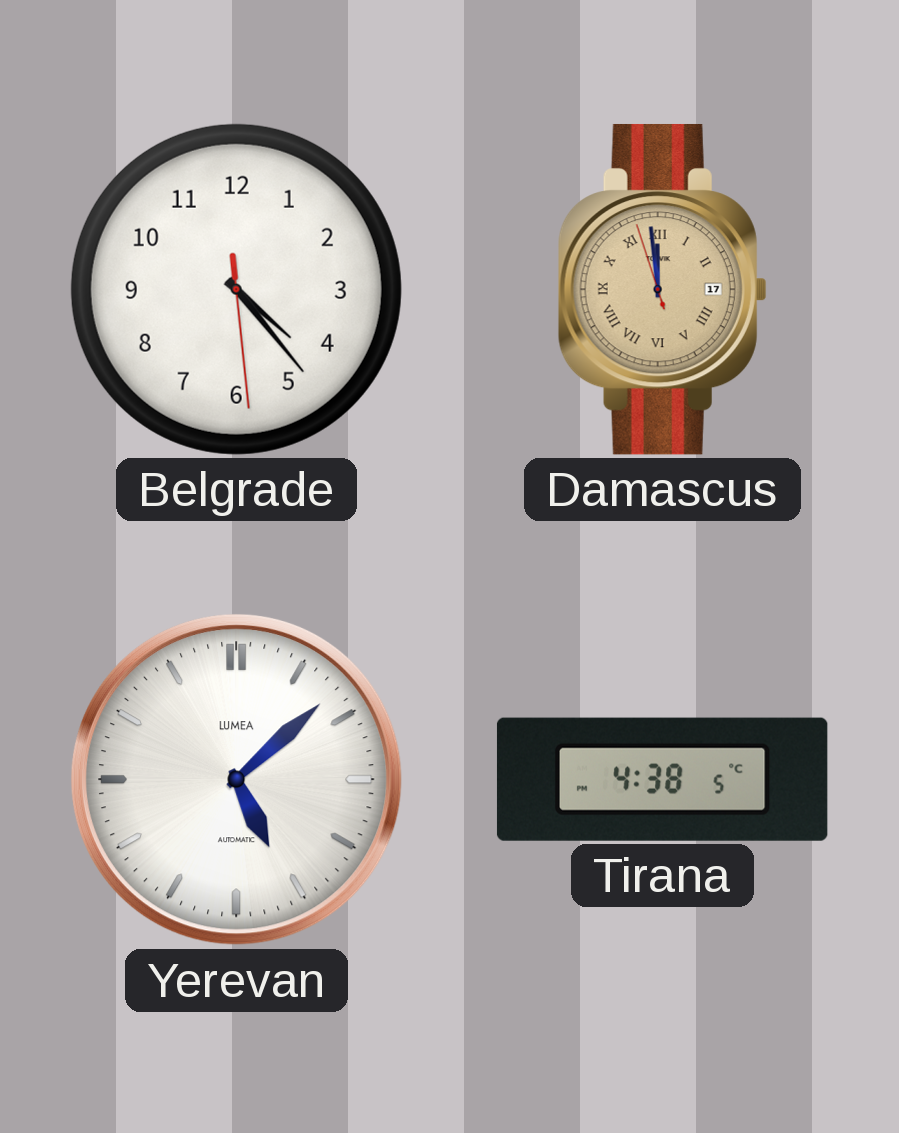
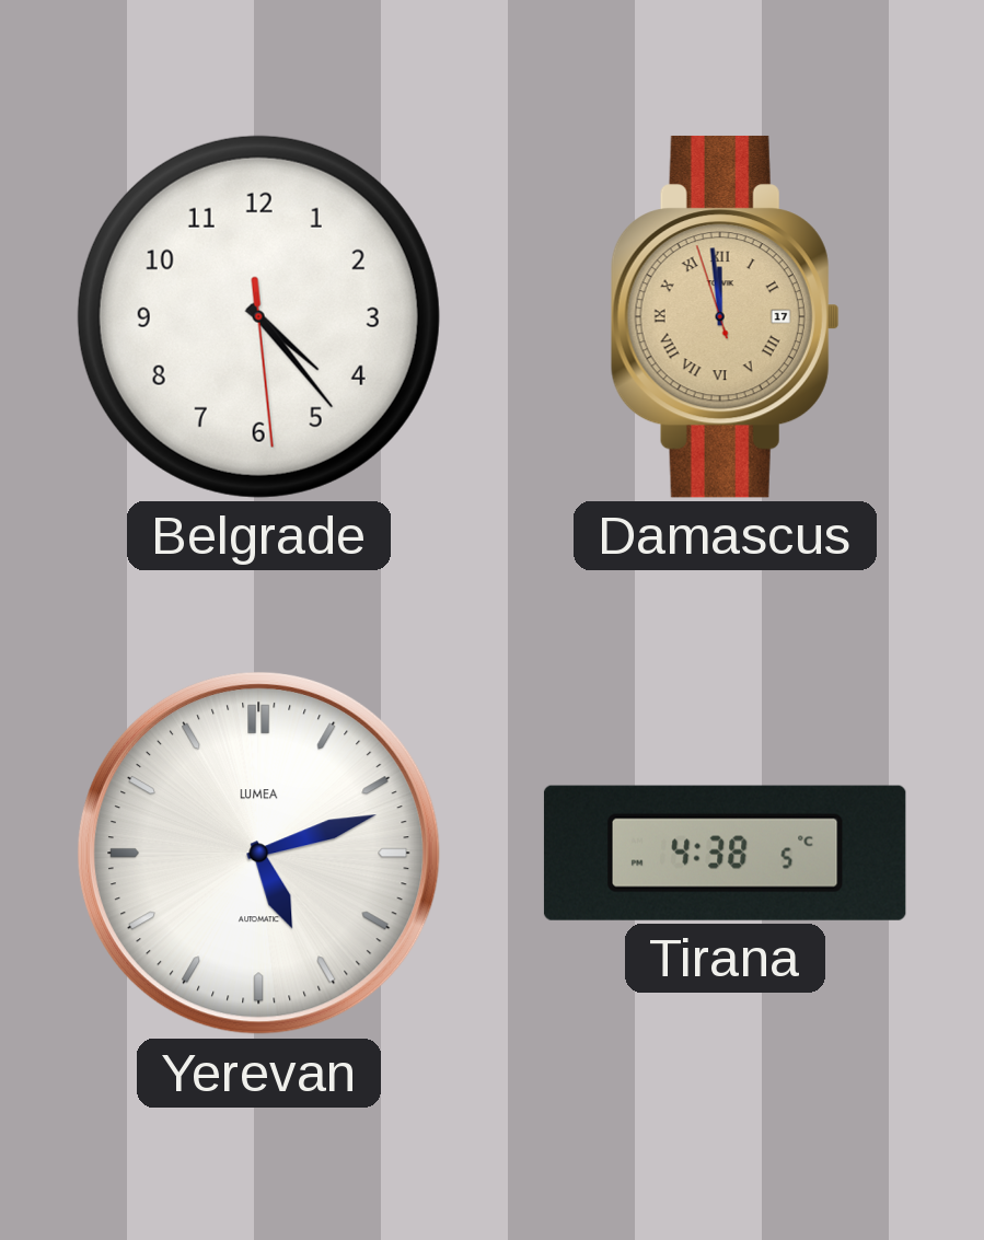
Yerevan: 5:08 -> 5:12
